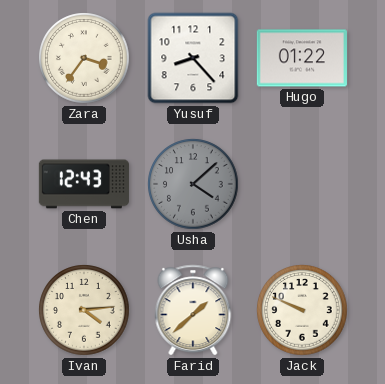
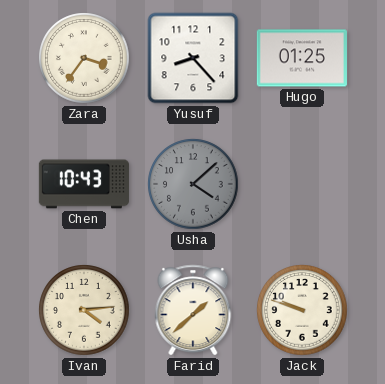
Hugo: 01:22 -> 01:25
Chen: 12:43 -> 10:43
Jack: 9:49 -> 9:48
